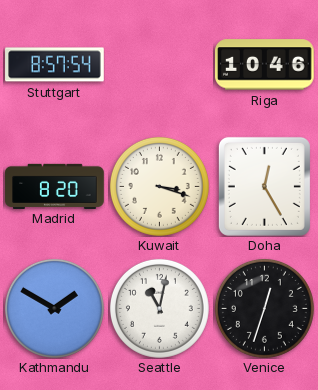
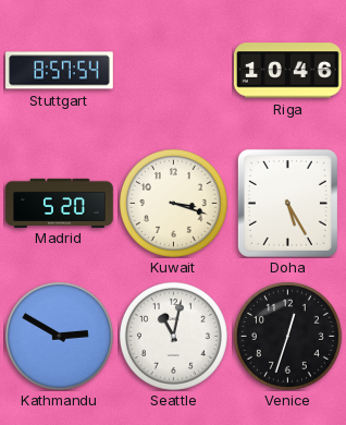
Madrid: 8:20 -> 5:20
Doha: 12:25 -> 5:25
Kathmandu: 1:50 -> 2:50
